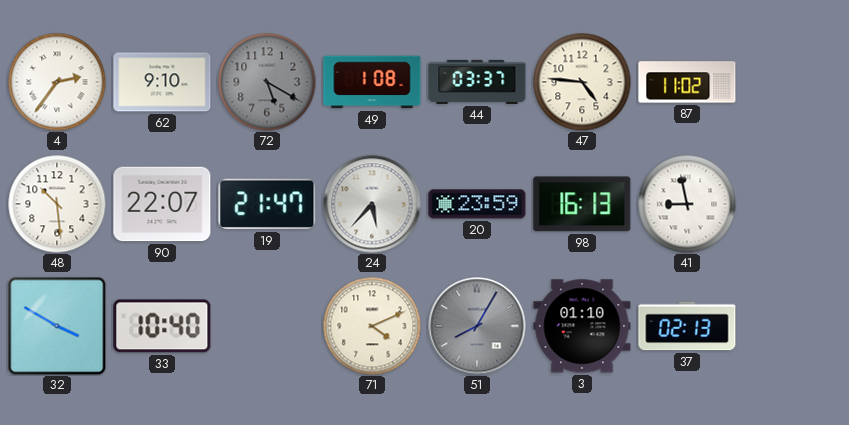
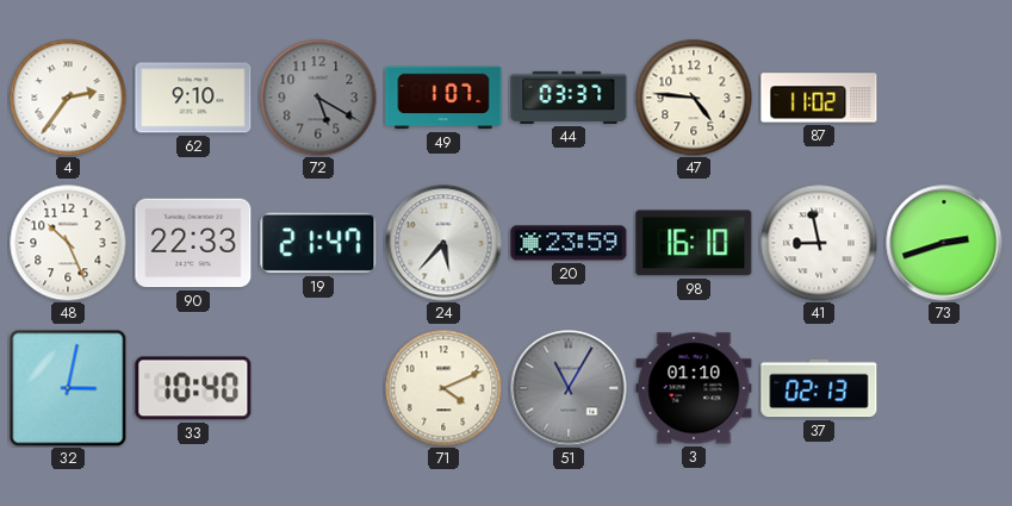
49: 1:08 -> 1:07
48: 10:29 -> 10:26
90: 22:07 -> 22:33
98: 16:13 -> 16:10
73: none -> 2:42
32: 3:50 -> 3:02
51: 8:05 -> 11:05
